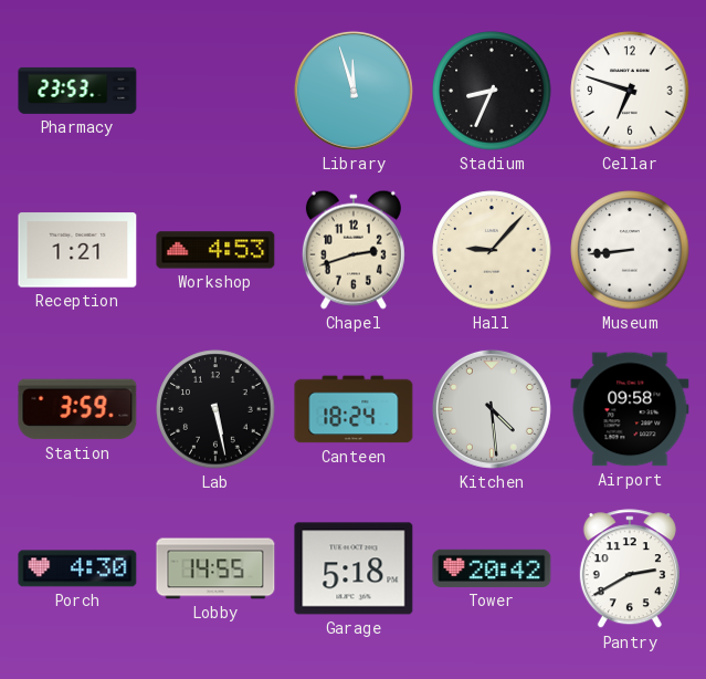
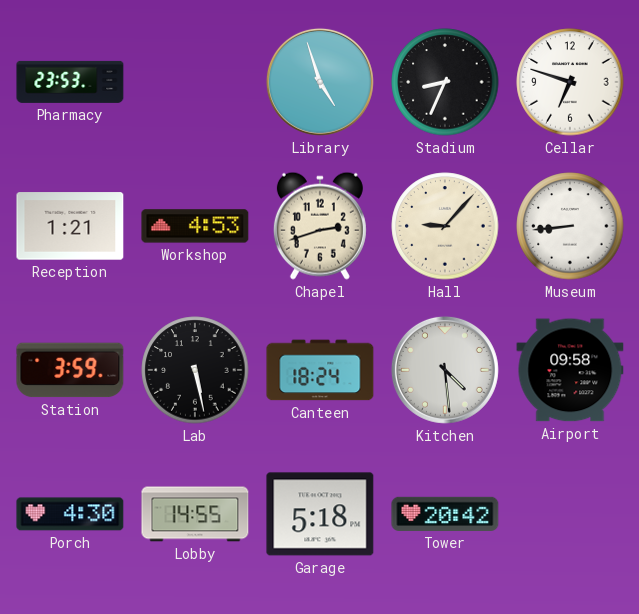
Library: 11:57 -> 4:57
Pantry: 2:40 -> none
